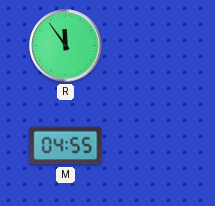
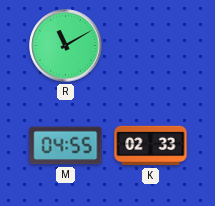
R: 11:54 -> 11:10
K: none -> 02:33
